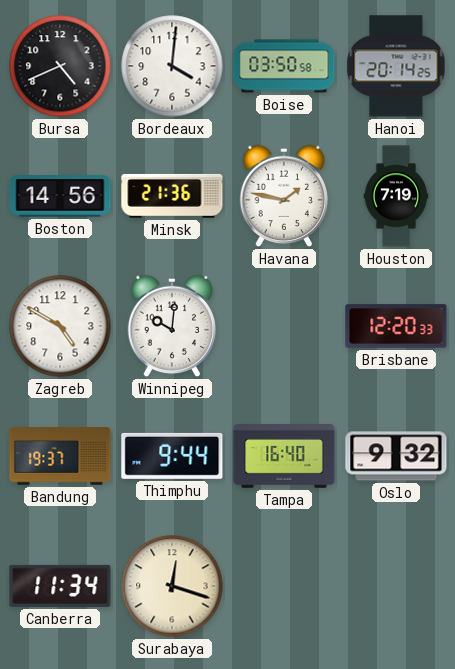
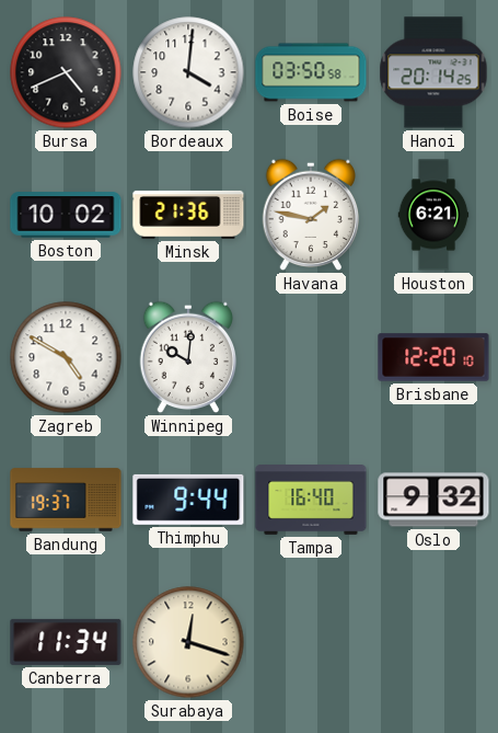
Boston: 14:56 -> 10:02
Houston: 7:19 -> 6:21
Brisbane: 12:20:33 -> 12:20:10
